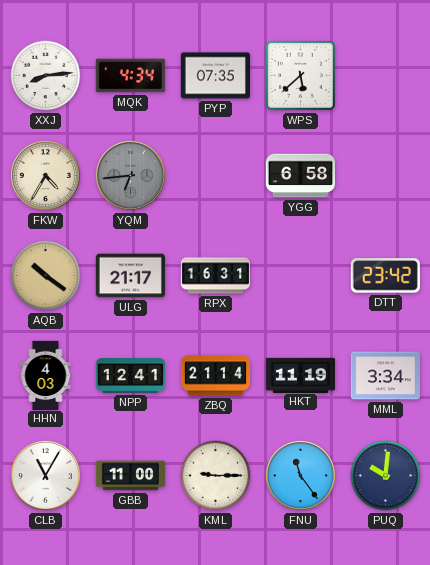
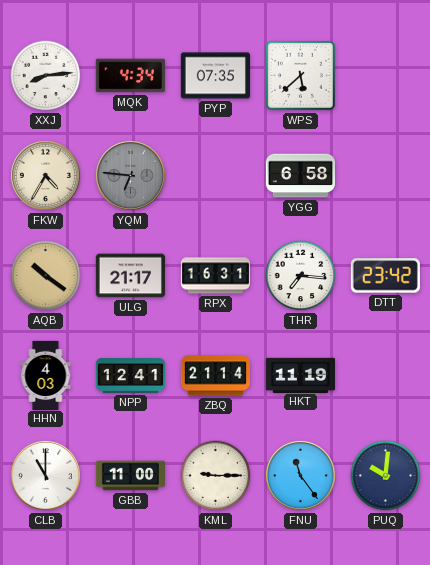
YQM: 6:44 -> 6:46
THR: none -> 7:16
MML: 3:34 -> none
CLB: 11:05 -> 11:00
